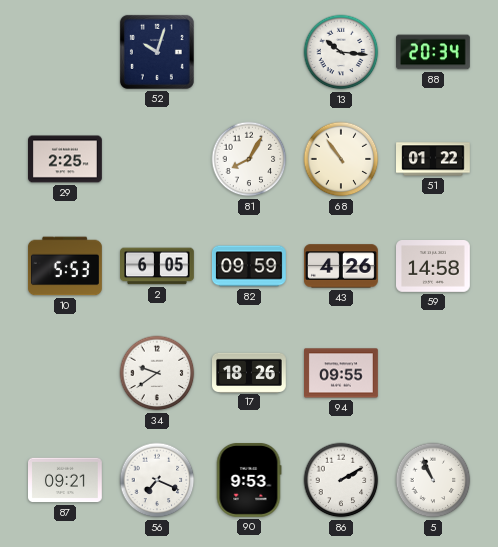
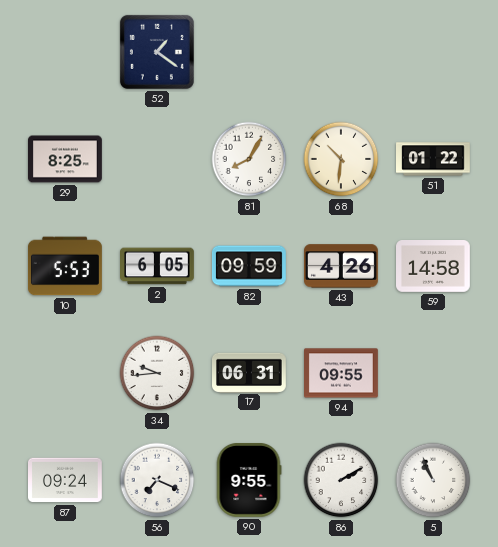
52: 10:03 -> 1:21
13: 10:16 -> none
88: 20:34 -> none
29: 2:25 -> 8:25
68: 10:54 -> 10:31
34: 9:39 -> 9:44
17: 18:26 -> 06:31
87: 09:21 -> 09:24
90: 9:53 -> 9:55
